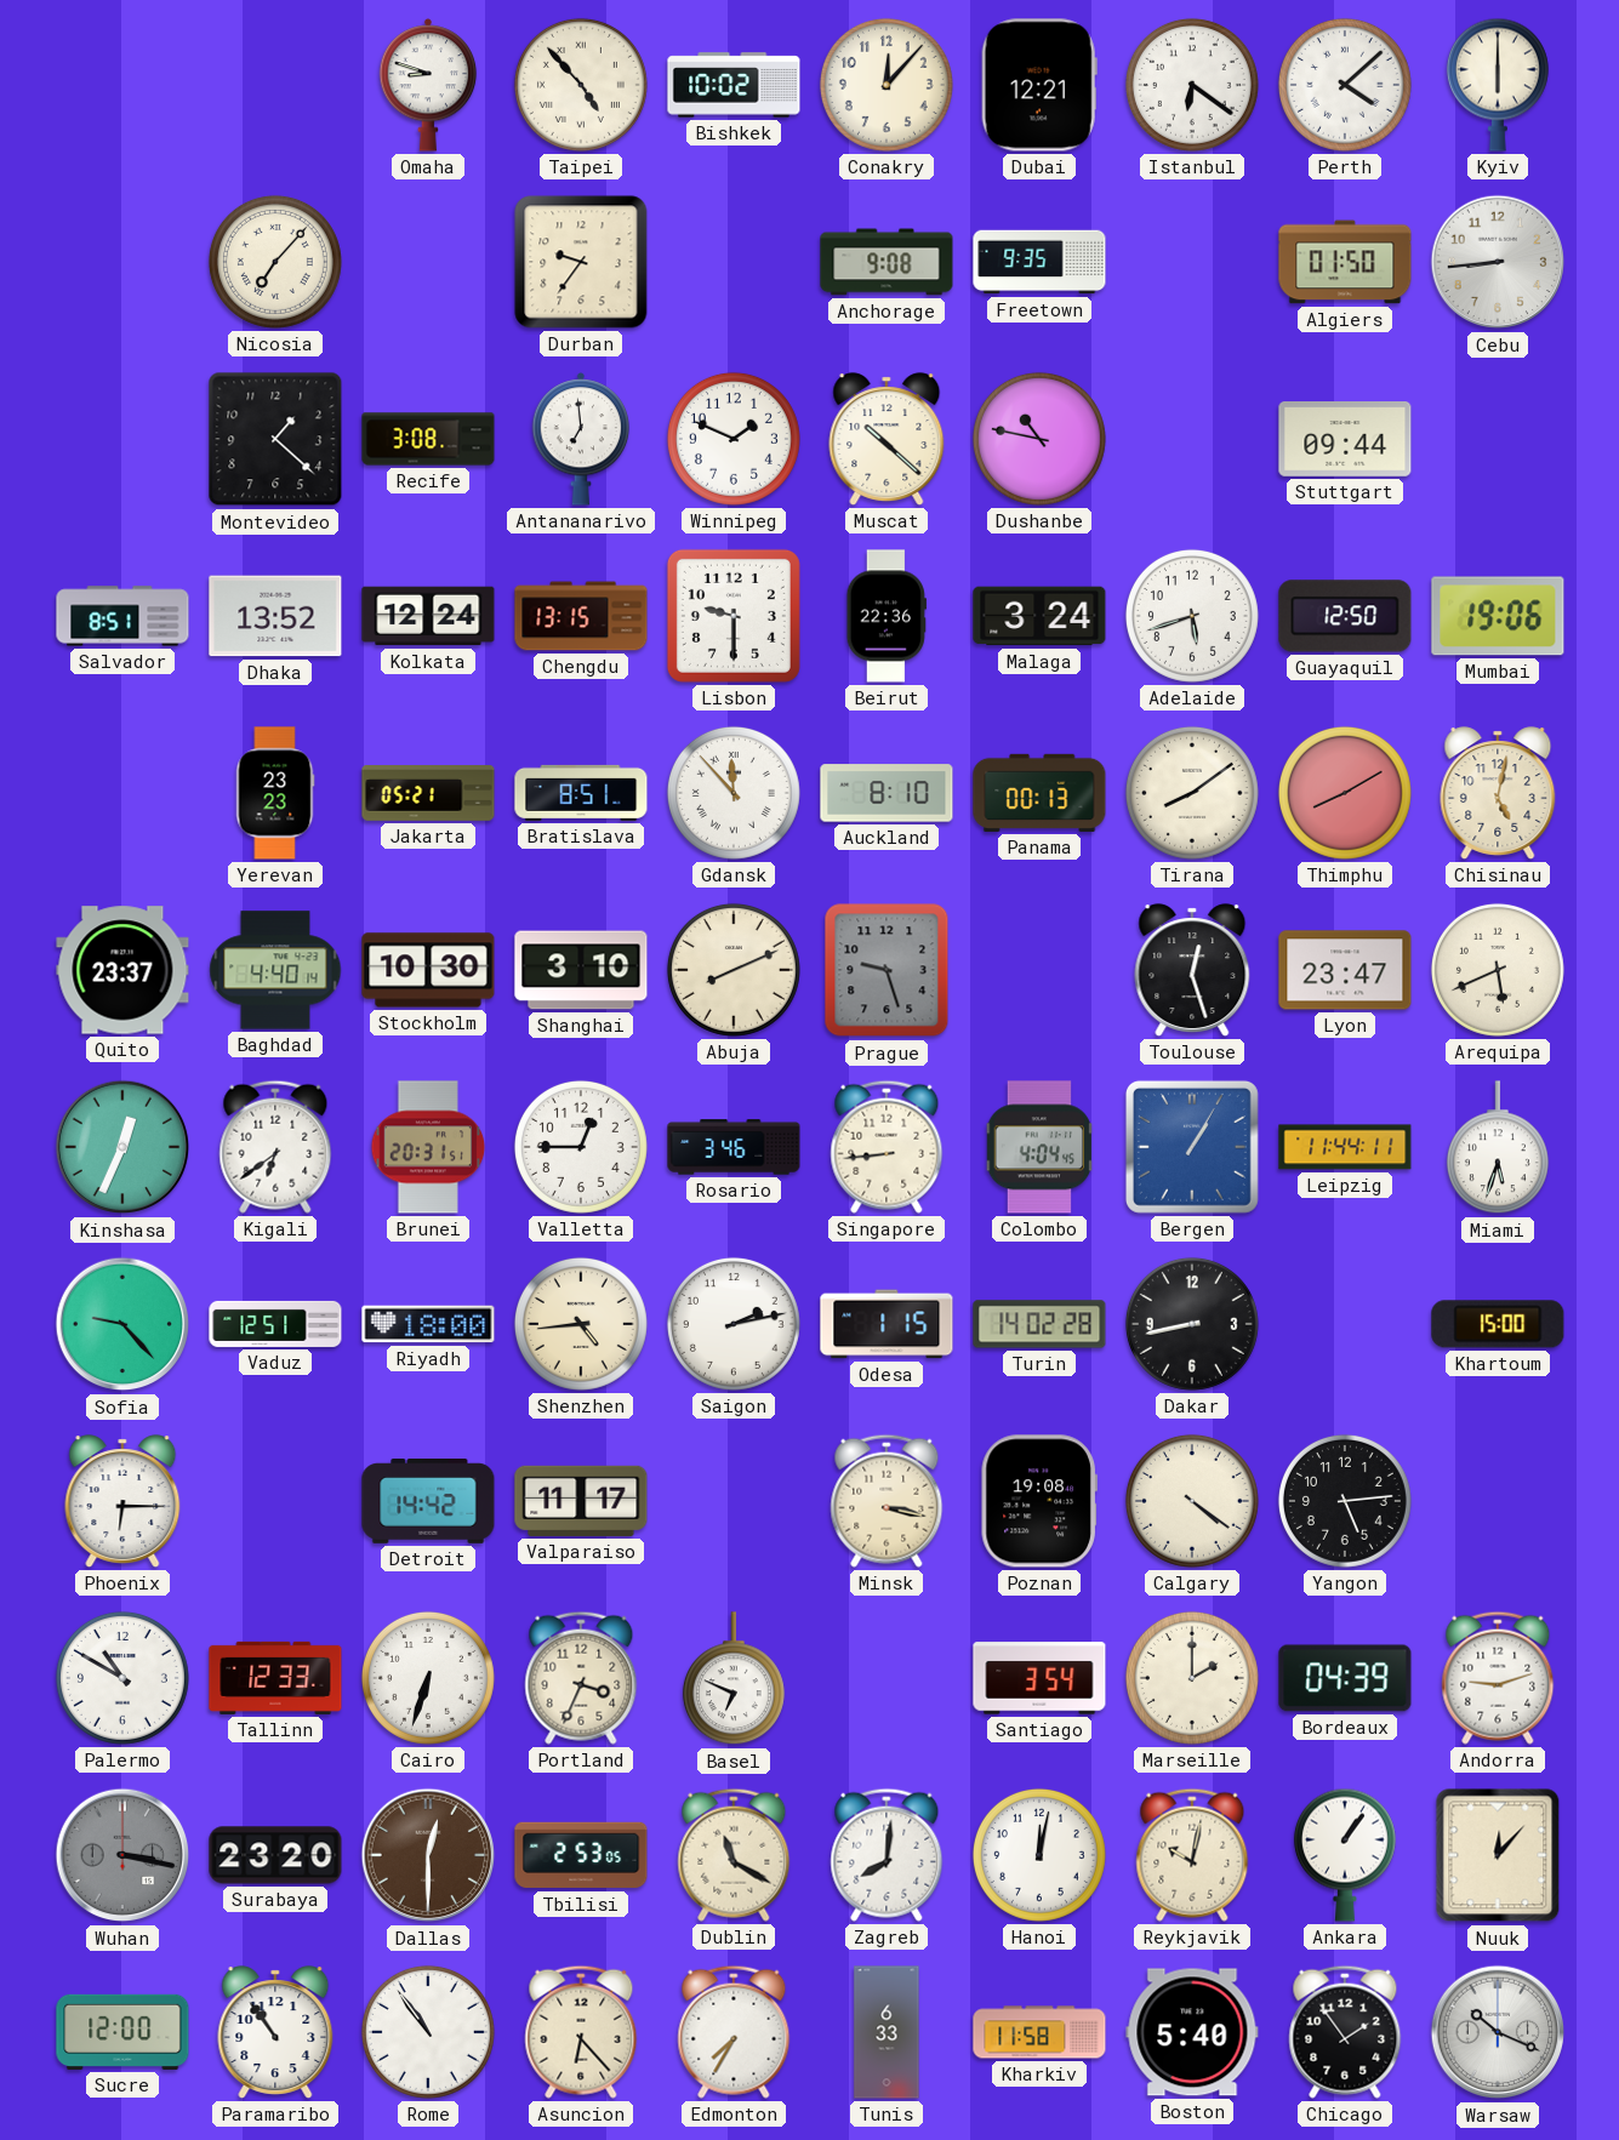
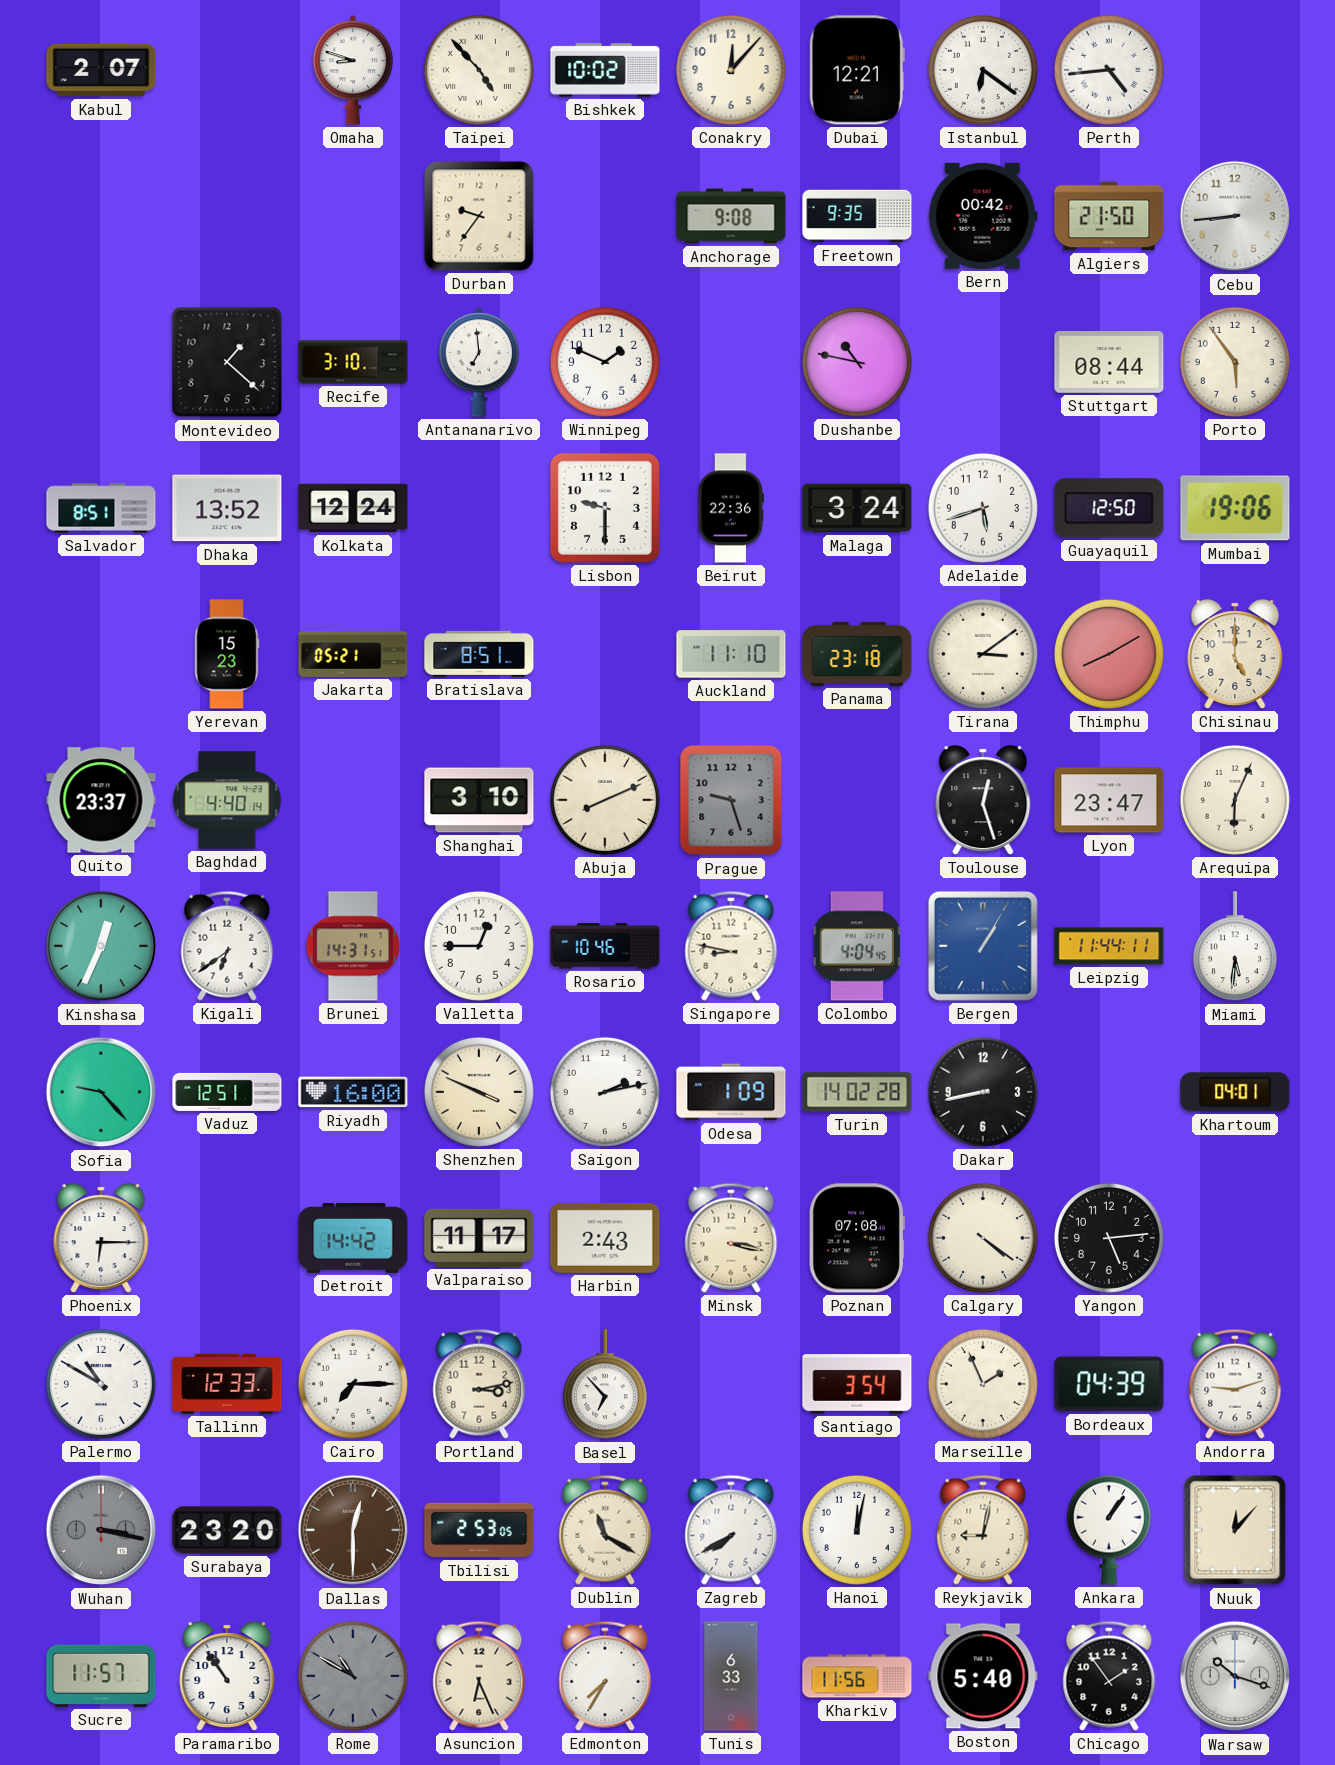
Kabul: none -> 2:07
Perth: 4:08 -> 4:44
Kyiv: 6:00 -> none
Nicosia: 7:07 -> none
Bern: none -> 00:42
Algiers: 01:50 -> 21:50
Recife: 3:08 -> 3:10
Muscat: 10:22 -> none
Stuttgart: 09:44 -> 08:44
Porto: none -> 5:54
Chengdu: 13:15 -> none
Yerevan: 23:23 -> 15:23
Gdansk: 11:53 -> none
Auckland: 8:10 -> 11:10
Panama: 00:13 -> 23:18
Tirana: 8:09 -> 3:09
Chisinau: 5:02 -> 5:00
Stockholm: 10:30 -> none
Arequipa: 5:41 -> 6:04
Brunei: 20:31 -> 14:31
Rosario: 3:46 -> 10:46
Singapore: 8:44 -> 8:47
Miami: 5:33 -> 5:31
Riyadh: 18:00 -> 16:00
Shenzhen: 4:44 -> 3:49
Odesa: 1:15 -> 1:09
Khartoum: 15:00 -> 04:01
Harbin: none -> 2:43
Poznan: 19:08 -> 07:08
Cairo: 6:33 -> 7:15
Portland: 3:34 -> 3:13
Basel: 6:49 -> 6:53
Marseille: 2:00 -> 1:56
Zagreb: 8:01 -> 7:40
Reykjavik: 10:02 -> 9:02
Sucre: 12:00 -> 11:57
Rome: 10:54 -> 10:50
Rome dial: white -> grey
Asuncion: 6:23 -> 6:26
Kharkiv: 11:58 -> 11:56
Warsaw: 10:19 -> 10:18
